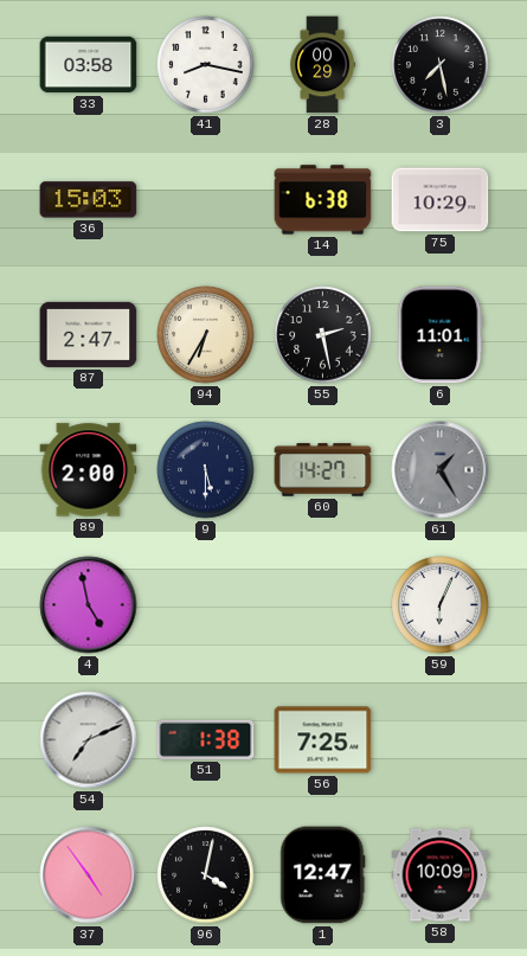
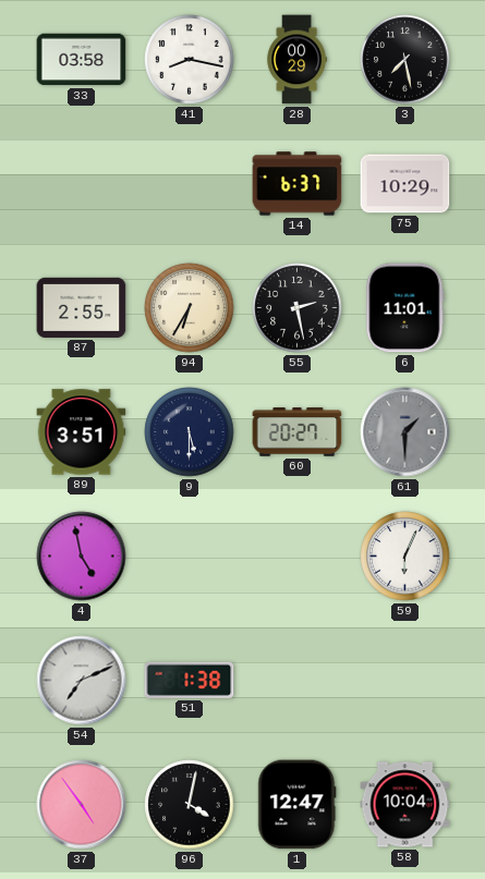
36: 15:03 -> none
14: 6:38 -> 6:37
87: 2:47 -> 2:55
89: 2:00 -> 3:51
60: 14:27 -> 20:27
61: 1:25 -> 1:30
56: 7:25 -> none
58: 10:09 -> 10:04
